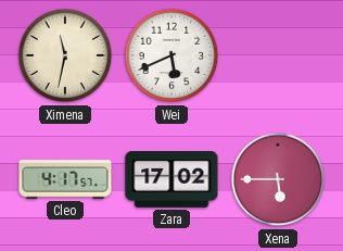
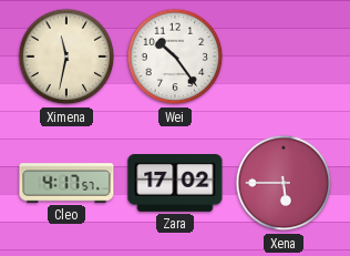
Wei: 5:41 -> 10:24
